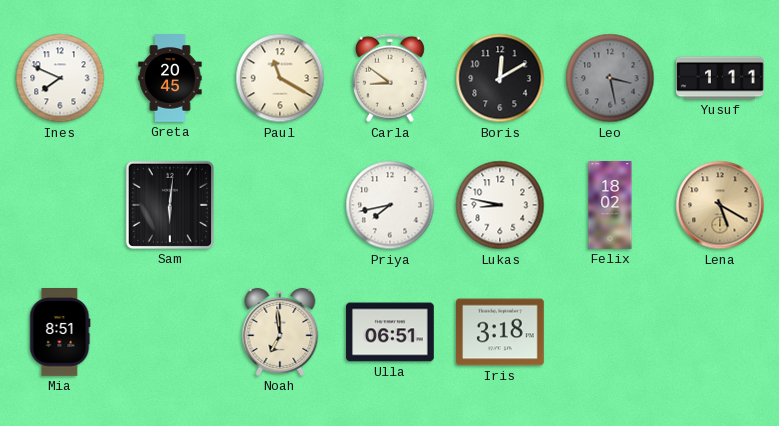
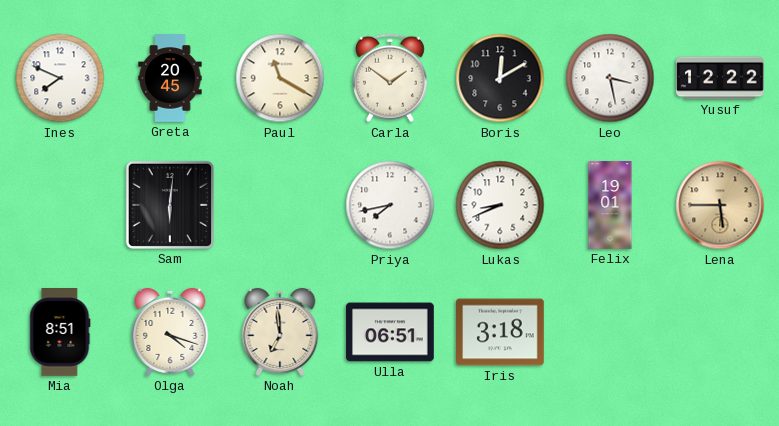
Carla: 8:51 -> 1:51
Leo dial: grey -> white
Yusuf: 1:11 -> 12:22
Lukas: 8:47 -> 8:41
Felix: 18:02 -> 19:01
Lena: 5:20 -> 5:45
Olga: none -> 4:18
